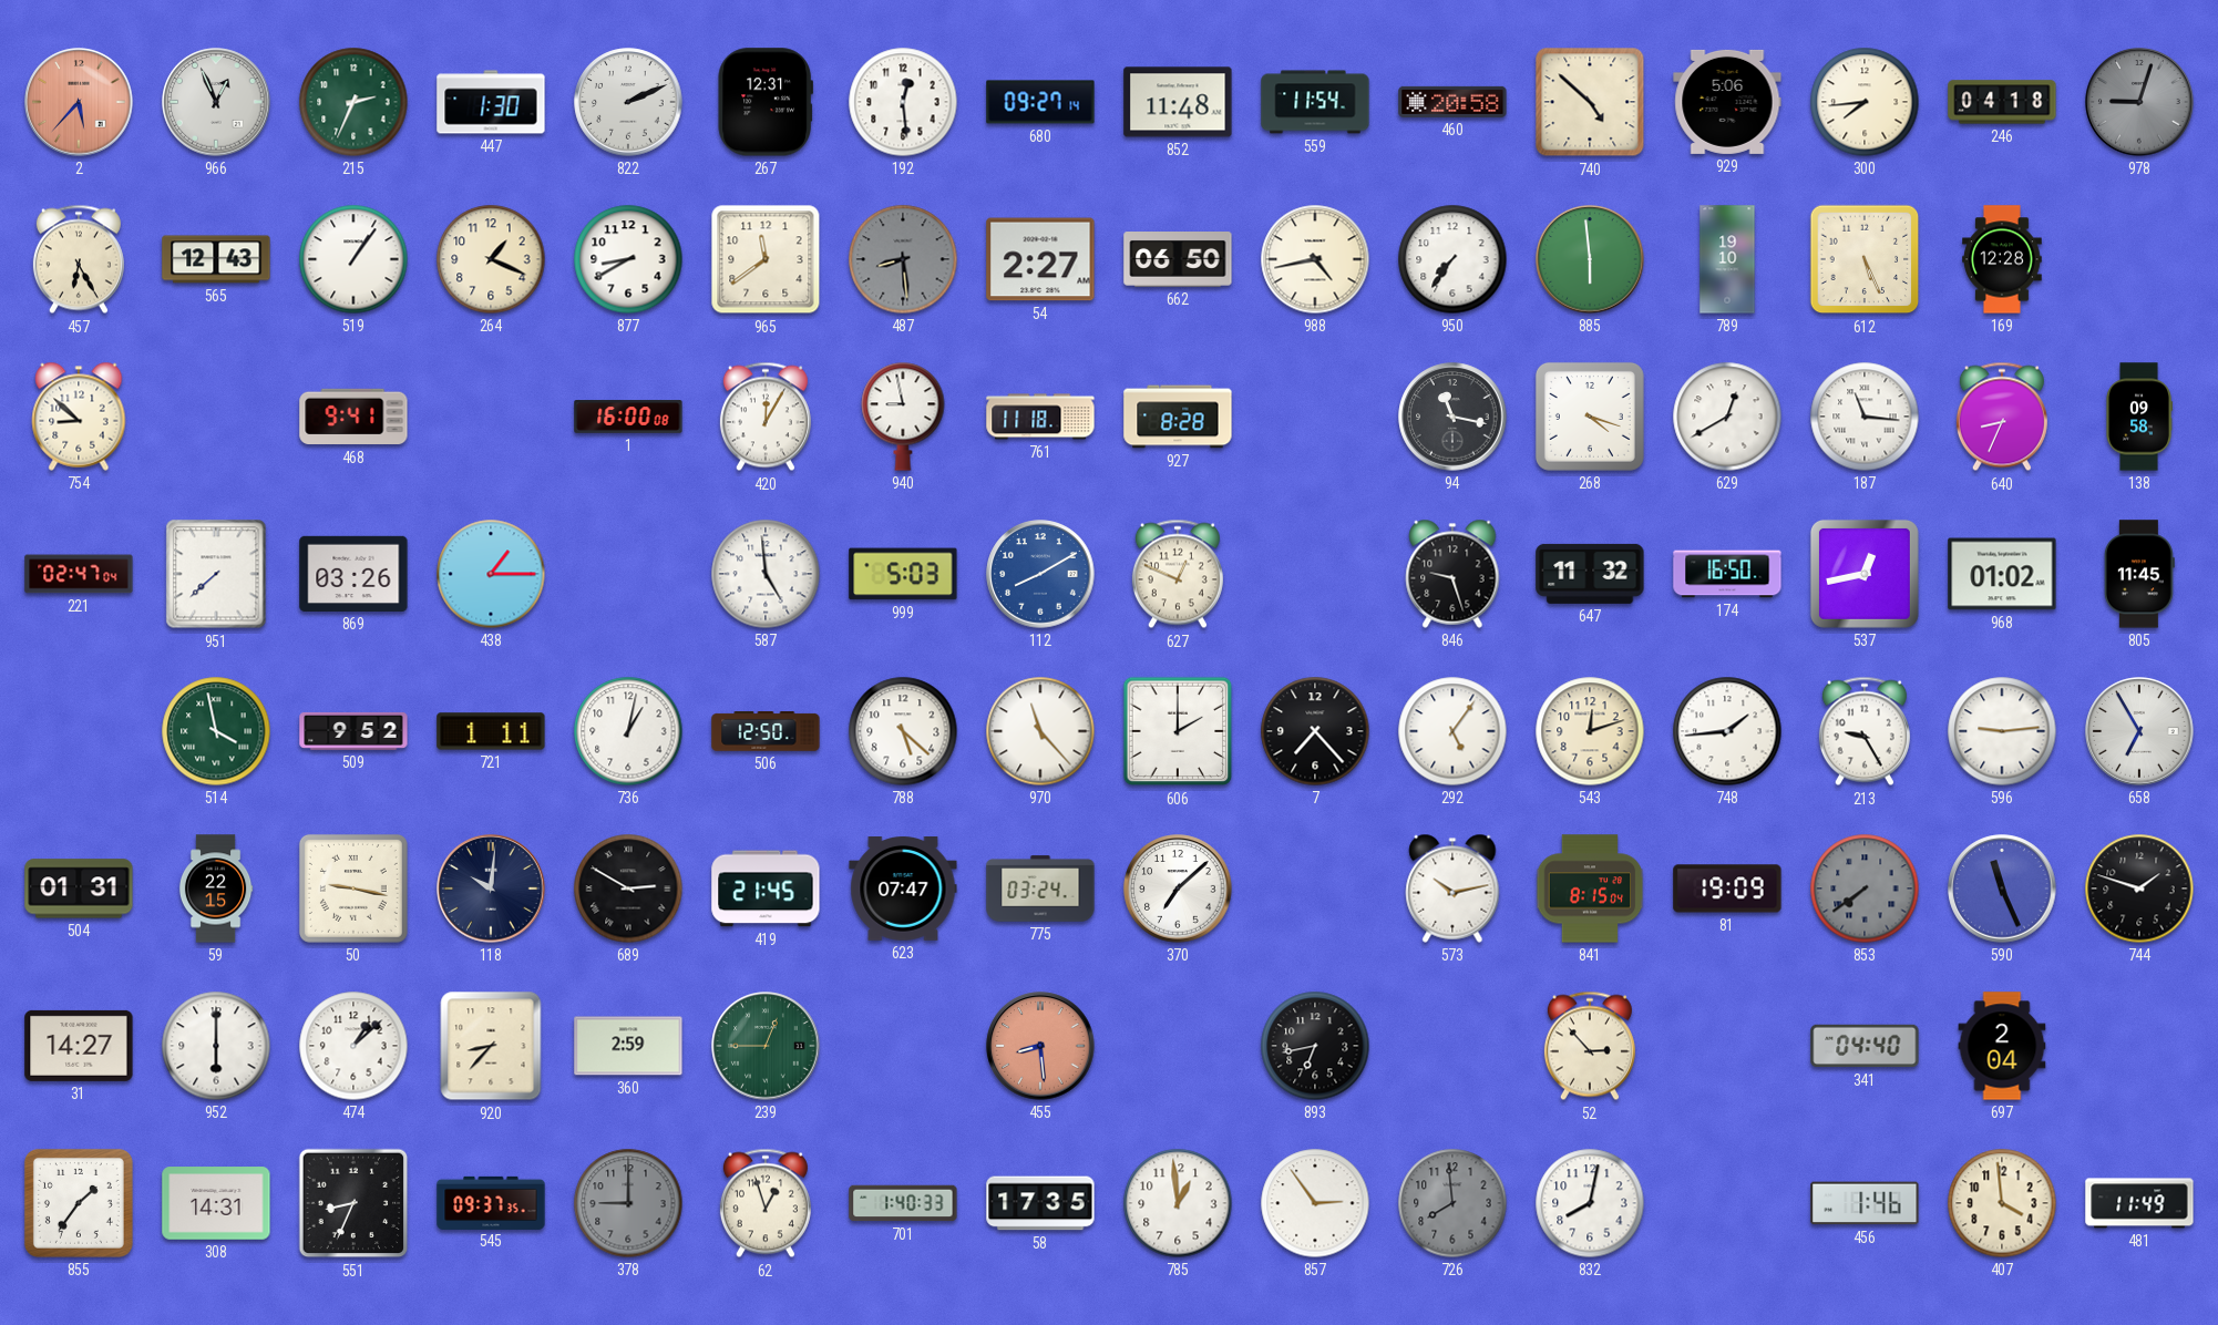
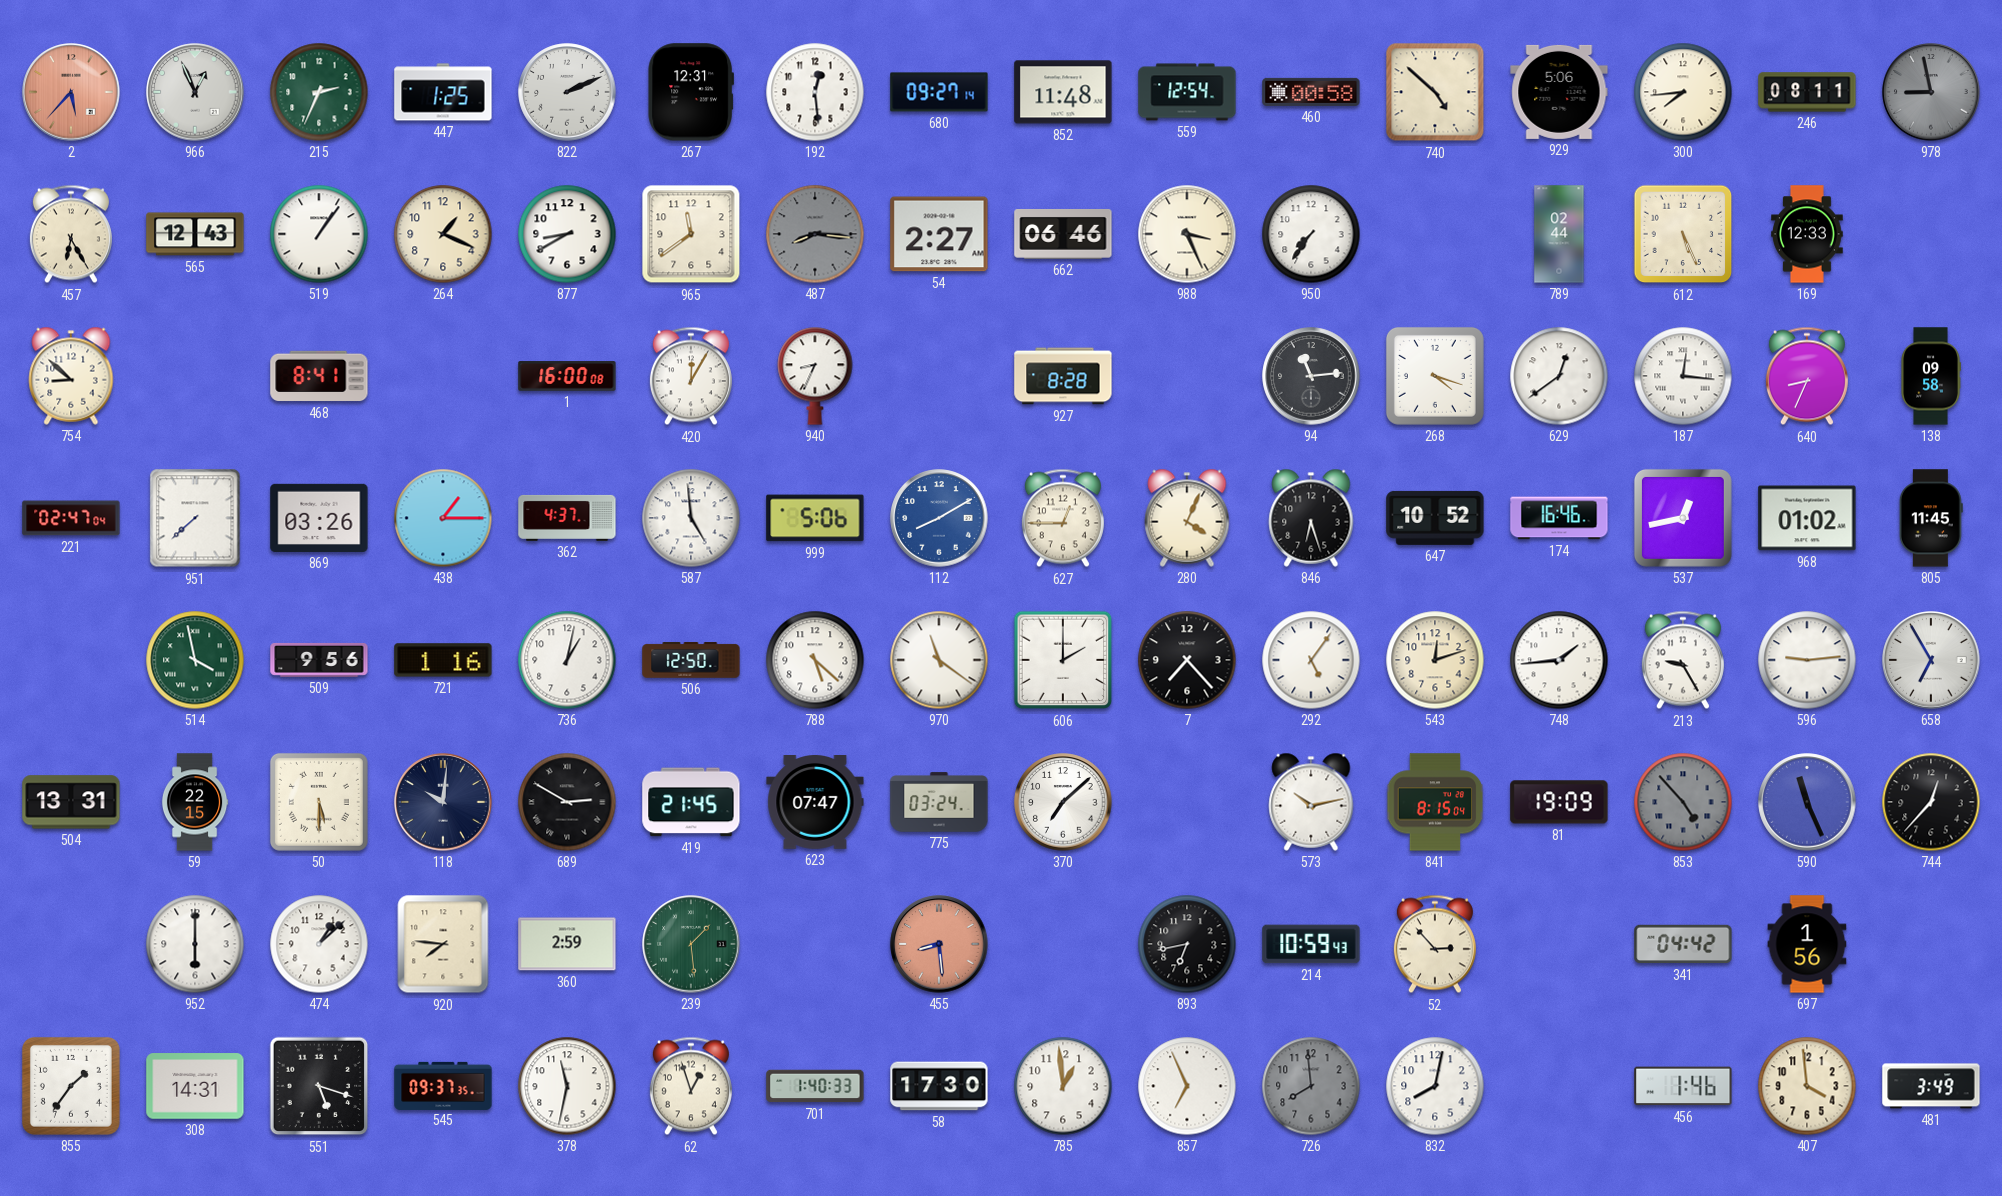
447: 1:30 -> 1:25
559: 11:54 -> 12:54
460: 20:58 -> 00:58
246: 04:18 -> 08:11
978: 9:03 -> 8:58
487: 8:29 -> 8:16
662: 06:50 -> 06:46
988: 4:43 -> 3:26
885: 5:59 -> none
789: 19:10 -> 02:44
169: 12:28 -> 12:33
468: 9:41 -> 8:41
940: 8:58 -> 8:34
761: 11:18 -> none
94: 11:17 -> 11:14
629: 12:40 -> 12:39
187: 11:16 -> 12:16
362: none -> 4:37
999: 5:03 -> 5:06
627: 12:49 -> 12:45
280: none -> 4:04
846: 9:27 -> 6:27
647: 11:32 -> 10:52
174: 16:50 -> 16:46
509: 9:52 -> 9:56
721: 1:11 -> 1:16
970: 11:23 -> 11:21
504: 01:31 -> 13:31
50: 9:17 -> 5:30
853: 7:39 -> 4:53
744: 1:48 -> 12:37
31: 14:27 -> none
920: 8:37 -> 7:46
239: 12:45 -> 1:29
214: none -> 10:59
341: 04:40 -> 04:42
697: 2:04 -> 1:56
551: 8:34 -> 5:18
378: 9:00 -> 11:32
378 dial: grey -> white
58: 17:35 -> 17:30
857: 2:54 -> 6:56
481: 11:49 -> 3:49
